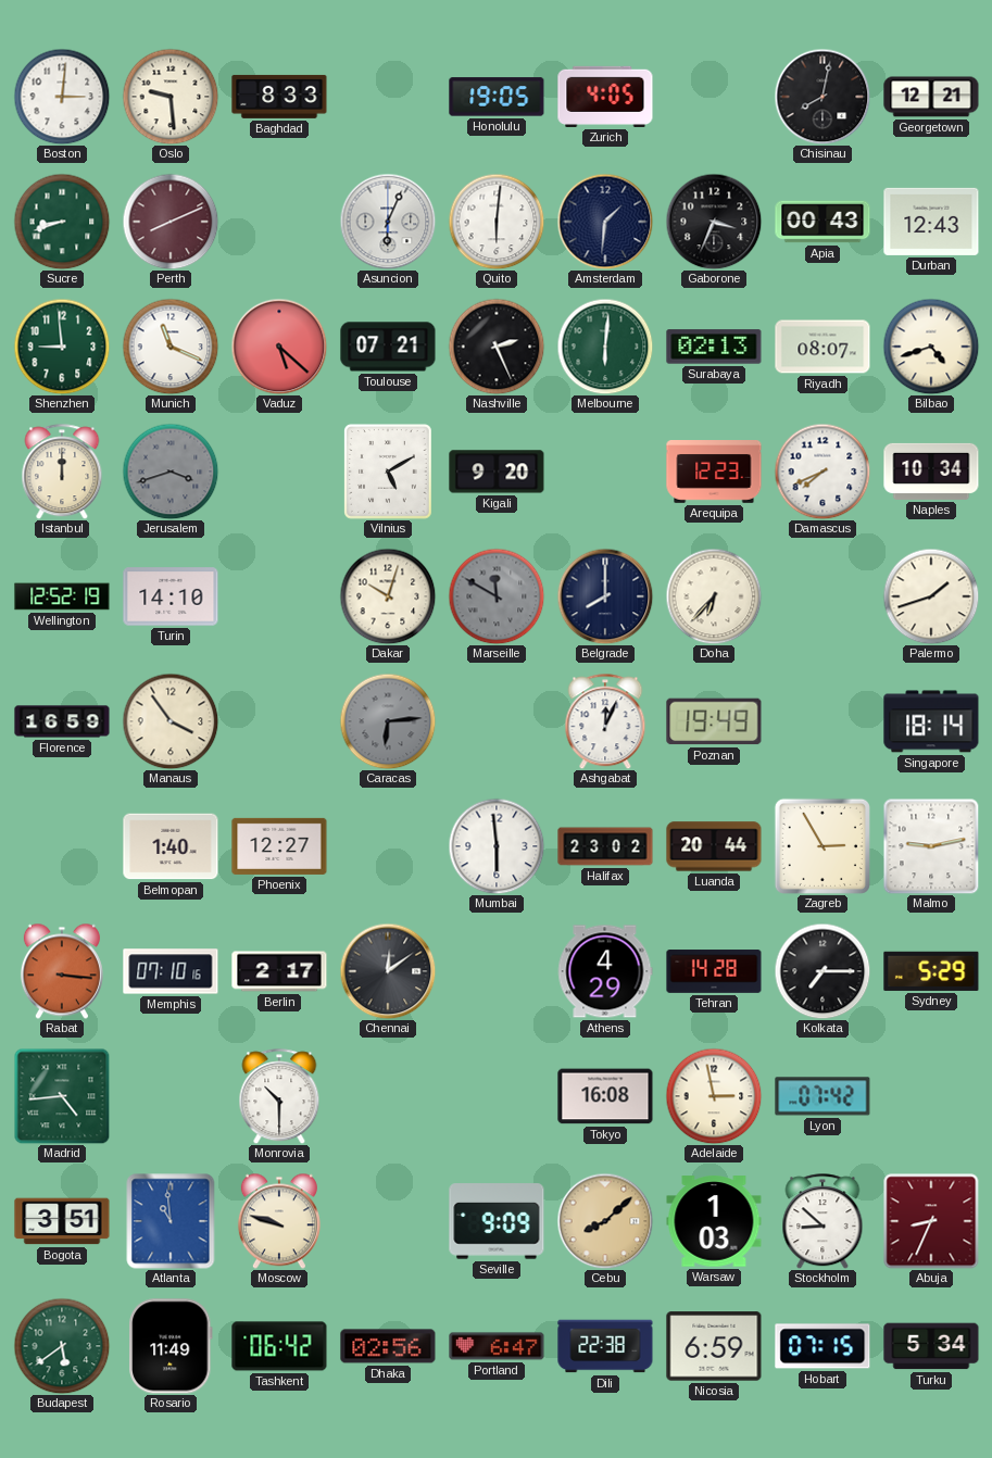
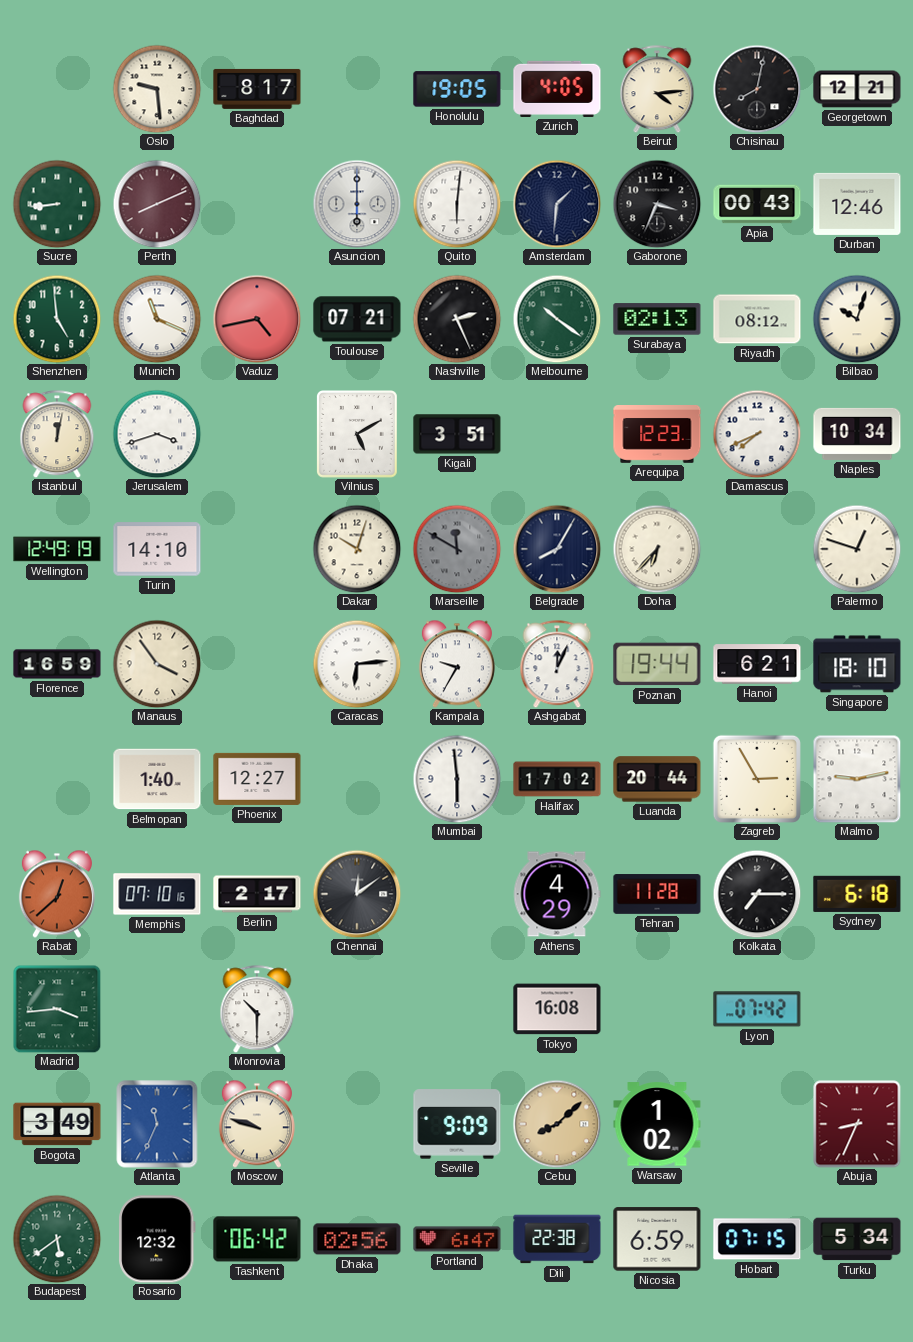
Boston: 3:01 -> none
Baghdad: 8:33 -> 8:17
Beirut: none -> 4:14
Sucre: 8:42 -> 8:44
Asuncion: 6:04 -> 6:00
Durban: 12:43 -> 12:46
Shenzhen: 8:59 -> 4:59
Vaduz: 5:22 -> 4:43
Melbourne: 6:01 -> 10:21
Riyadh: 08:07 -> 08:12
Bilbao: 4:42 -> 10:03
Istanbul: 12:00 -> 12:02
Jerusalem dial: grey -> white
Kigali: 9:20 -> 3:51
Wellington: 12:52 -> 12:49
Belgrade: 8:00 -> 8:05
Palermo: 1:42 -> 12:48
Caracas dial: grey -> white
Kampala: none -> 9:35
Poznan: 19:49 -> 19:44
Hanoi: none -> 6:21
Singapore: 18:14 -> 18:10
Halifax: 23:02 -> 17:02
Rabat: 3:16 -> 12:38
Tehran: 14:28 -> 11:28
Sydney: 5:29 -> 6:18
Madrid: 4:44 -> 3:44
Adelaide: 2:58 -> none
Bogota: 3:51 -> 3:49
Atlanta: 10:59 -> 11:34
Warsaw: 1:03 -> 1:02
Stockholm: 8:52 -> none
Rosario: 11:49 -> 12:32
